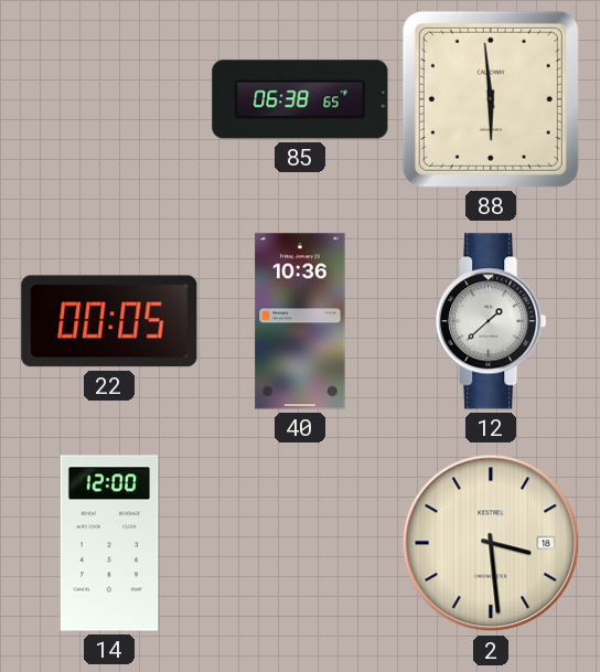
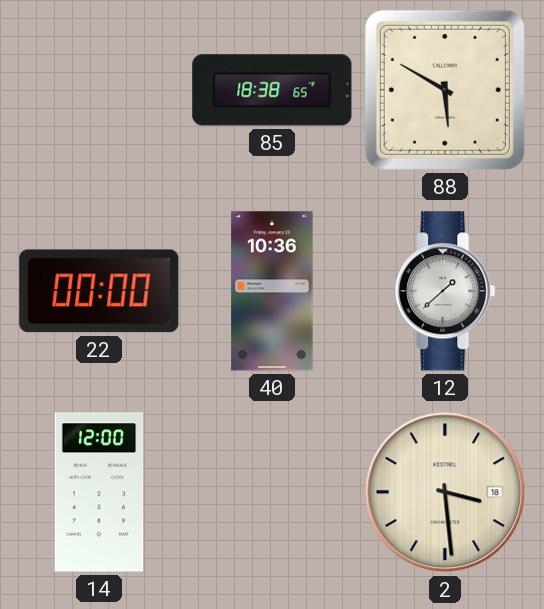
85: 06:38 -> 18:38
88: 5:59 -> 5:50
22: 00:05 -> 00:00
